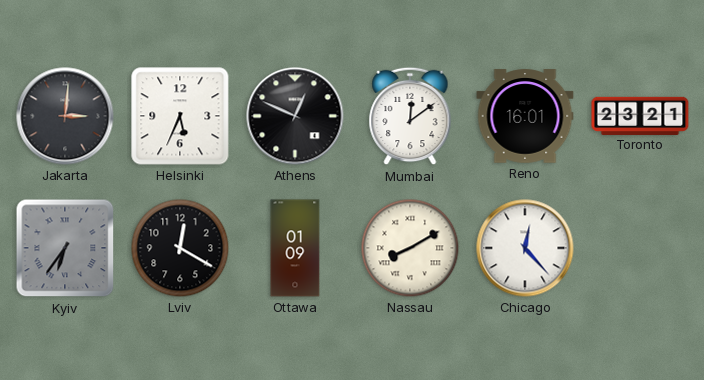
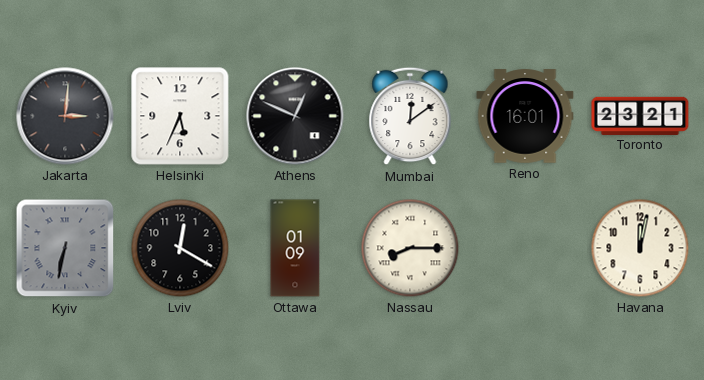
Kyiv: 6:36 -> 6:32
Nassau: 8:10 -> 8:15
Chicago: 12:23 -> none
Havana: none -> 12:02
